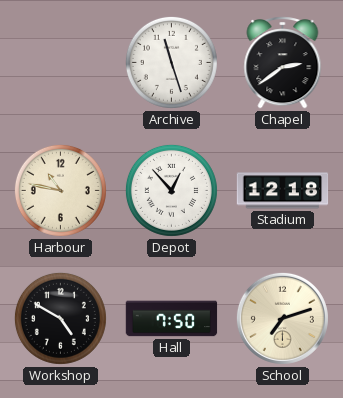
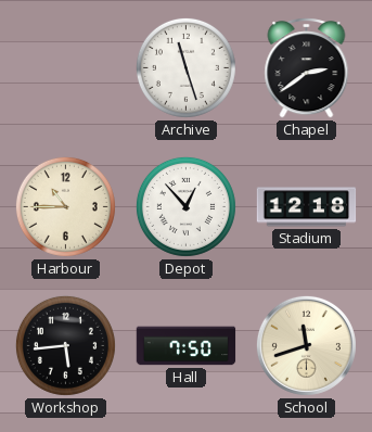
Harbour: 10:47 -> 10:45
Workshop: 4:50 -> 5:44
School: 7:12 -> 11:42
